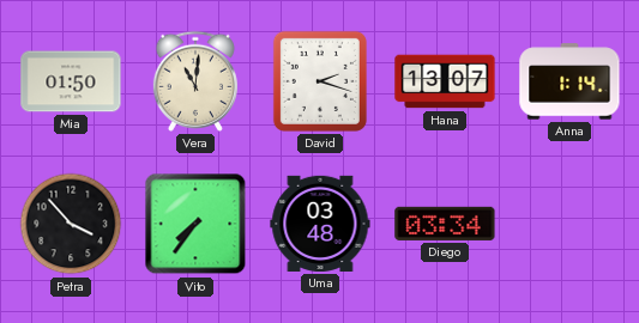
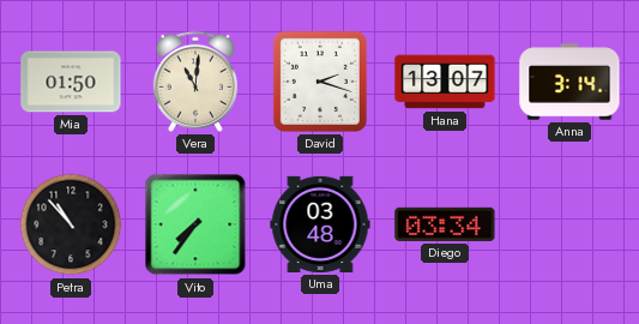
Anna: 1:14 -> 3:14
Petra: 3:53 -> 10:53
